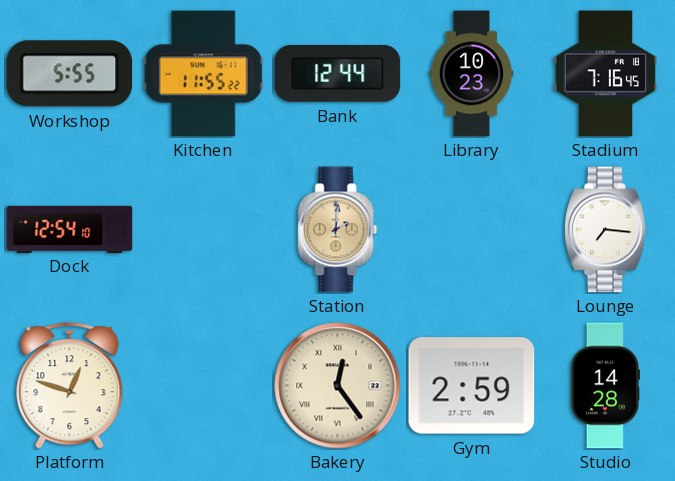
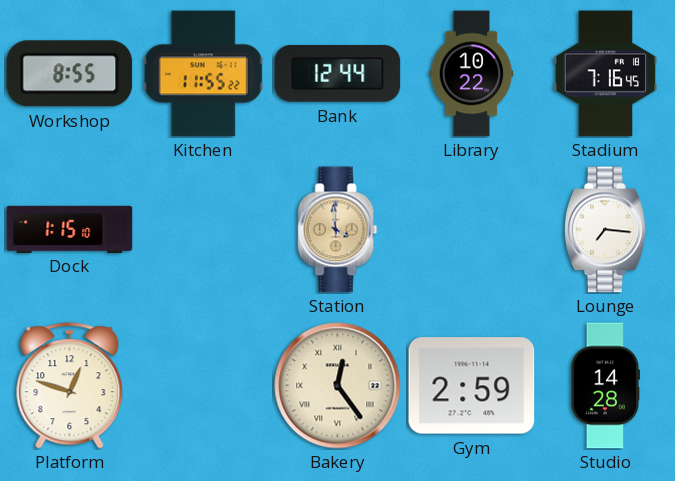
Workshop: 5:55 -> 8:55
Library: 10:23 -> 10:22
Dock: 12:54 -> 1:15
Station: 2:01 -> 3:59
